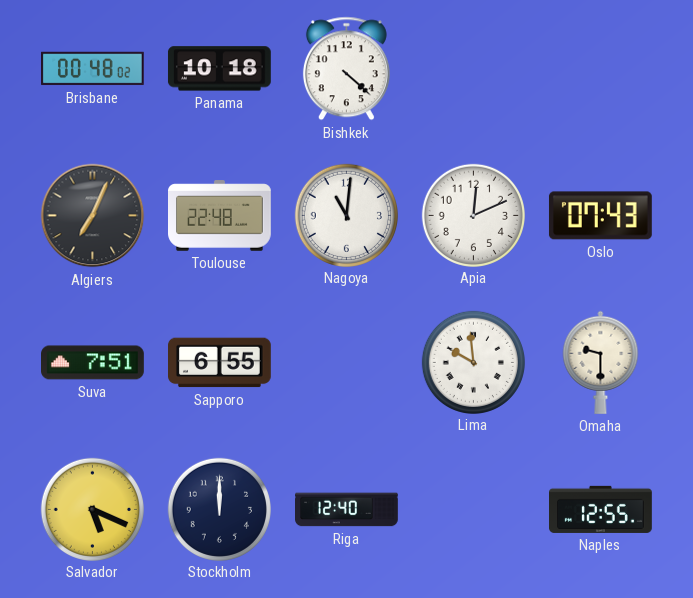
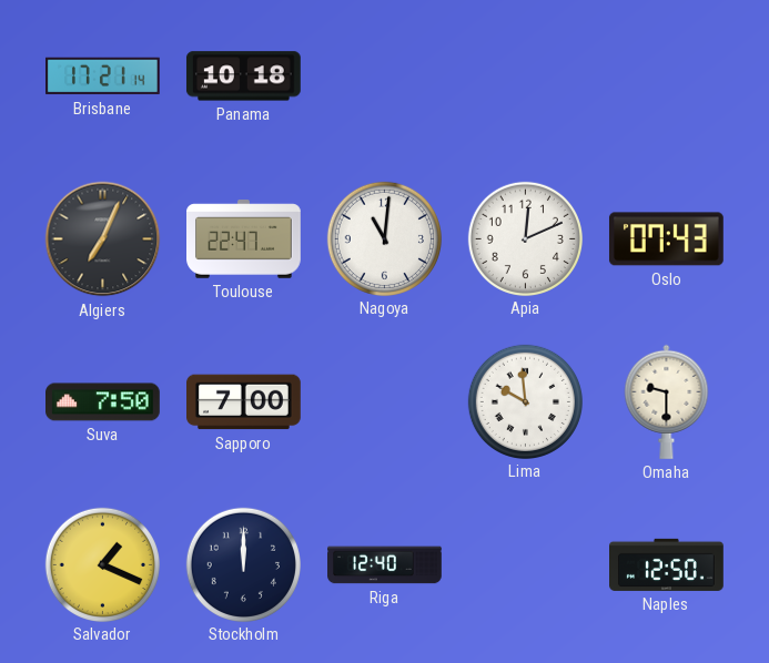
Brisbane: 00:48 -> 17:21
Bishkek: 4:22 -> none
Toulouse: 22:48 -> 22:47
Suva: 7:51 -> 7:50
Sapporo: 6:55 -> 7:00
Salvador: 5:19 -> 1:19
Naples: 12:55 -> 12:50
